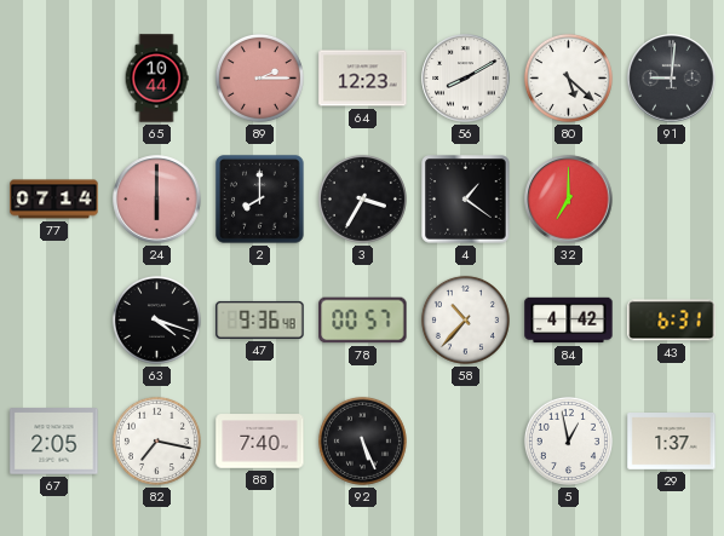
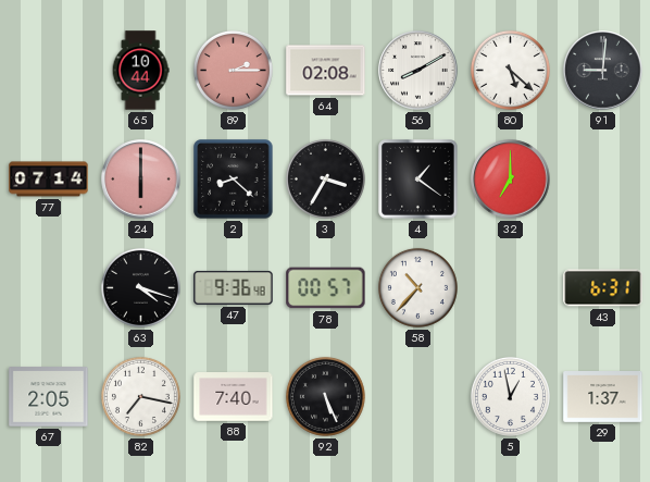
64: 12:23 -> 02:08
2: 8:00 -> 8:22
84: 4:42 -> none
